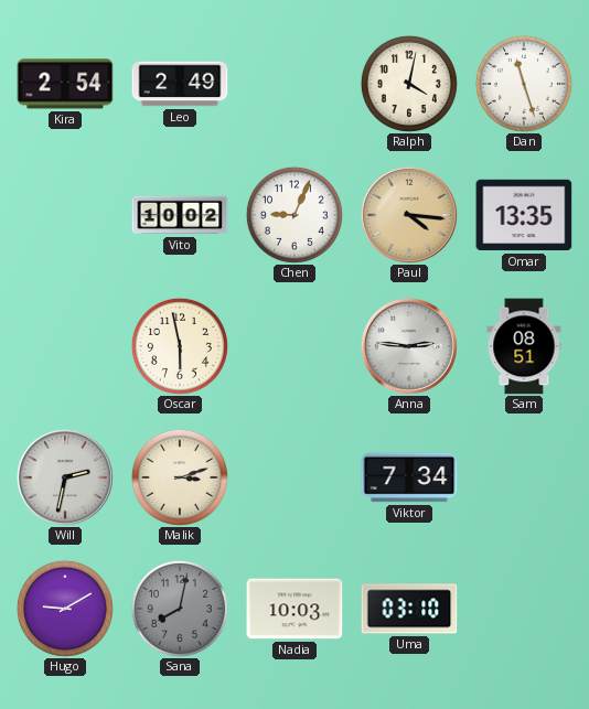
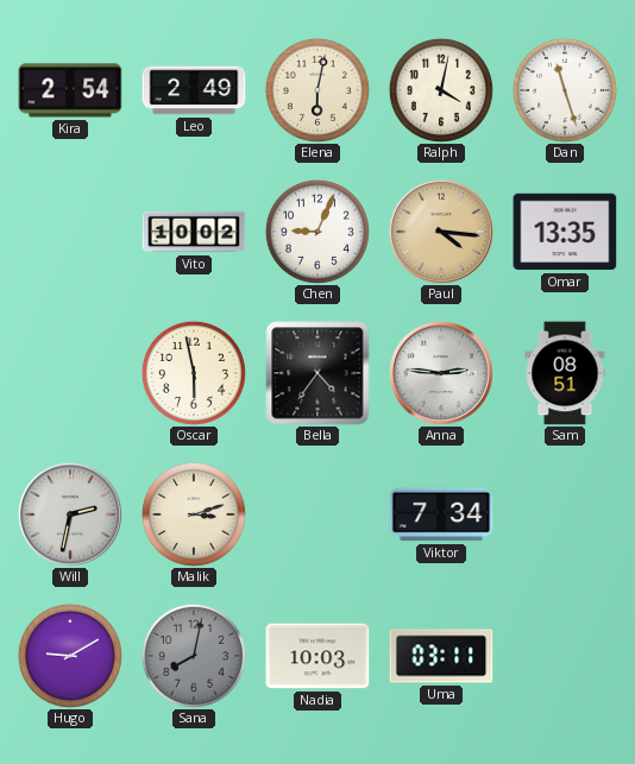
Elena: none -> 6:02
Bella: none -> 4:36
Uma: 03:10 -> 03:11
